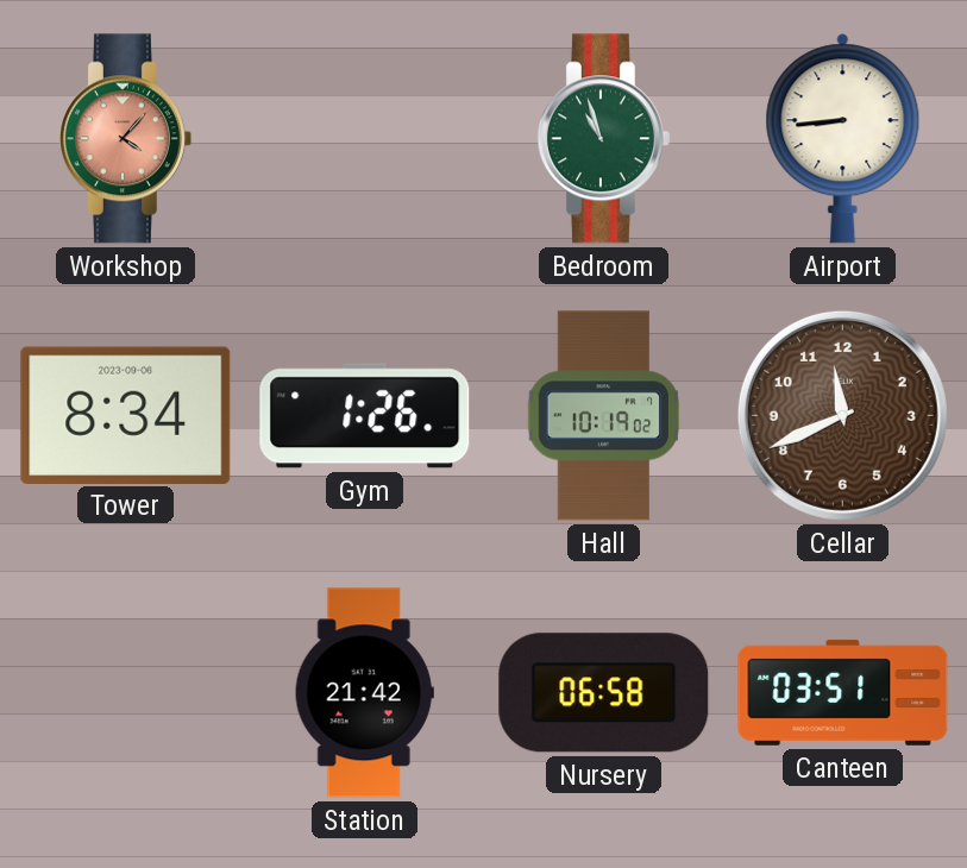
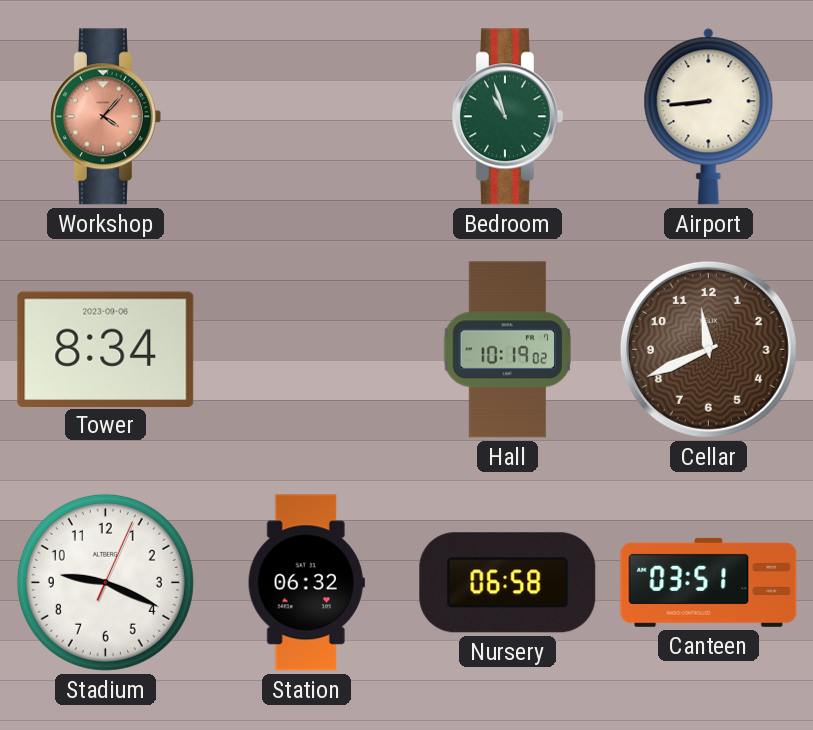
Gym: 1:26 -> none
Stadium: none -> 9:19
Station: 21:42 -> 06:32
